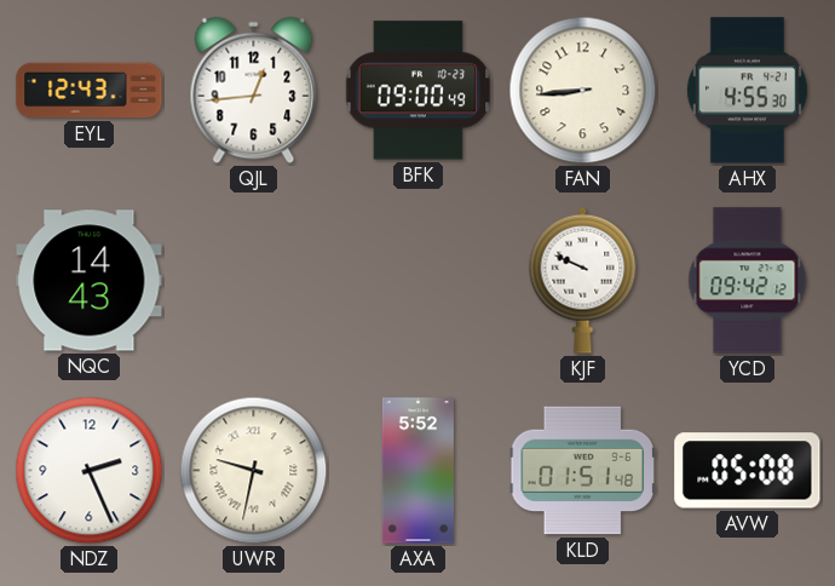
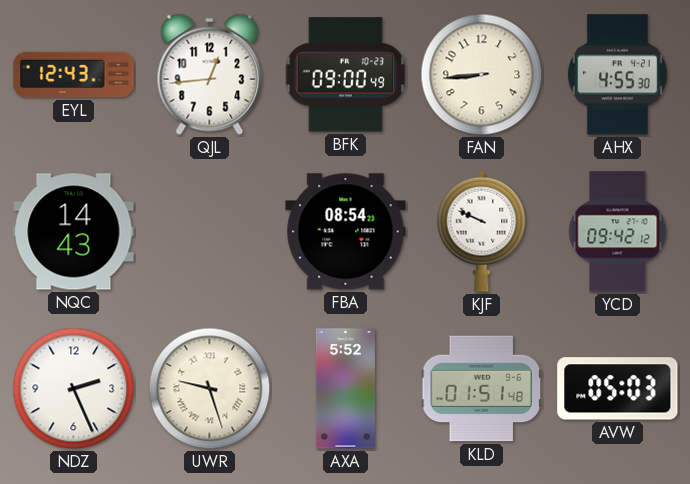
FBA: none -> 08:54
UWR: 9:32 -> 9:27
AVW: 05:08 -> 05:03
